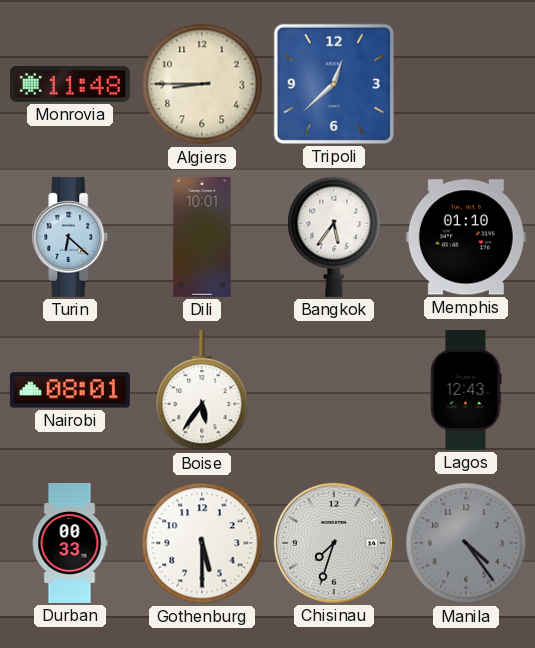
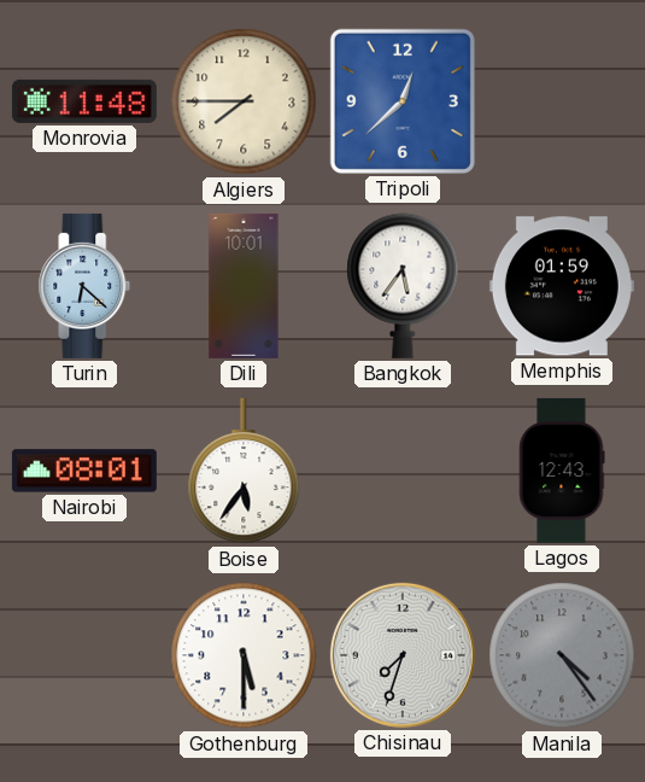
Algiers: 8:45 -> 7:45
Memphis: 01:10 -> 01:59
Durban: 00:33 -> none
